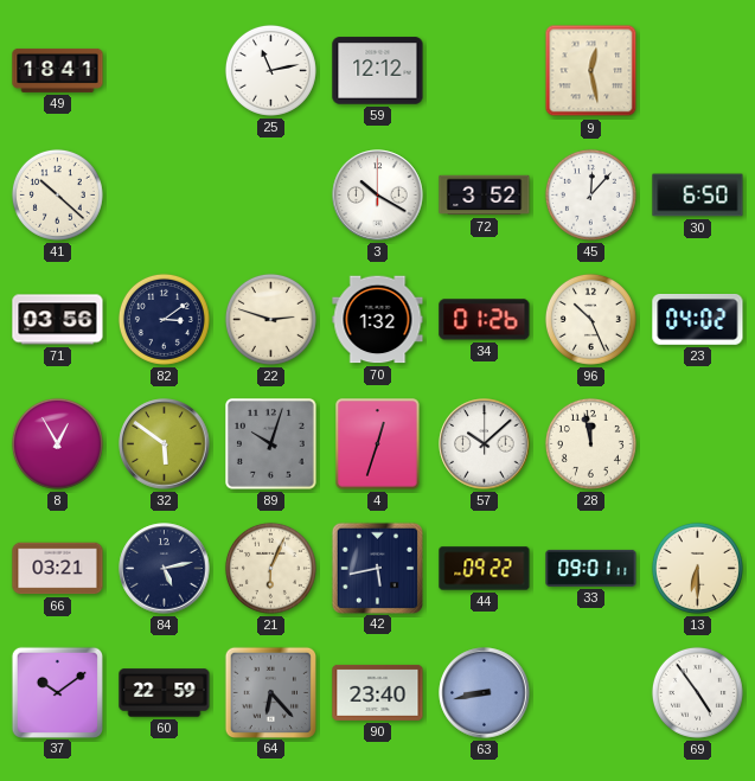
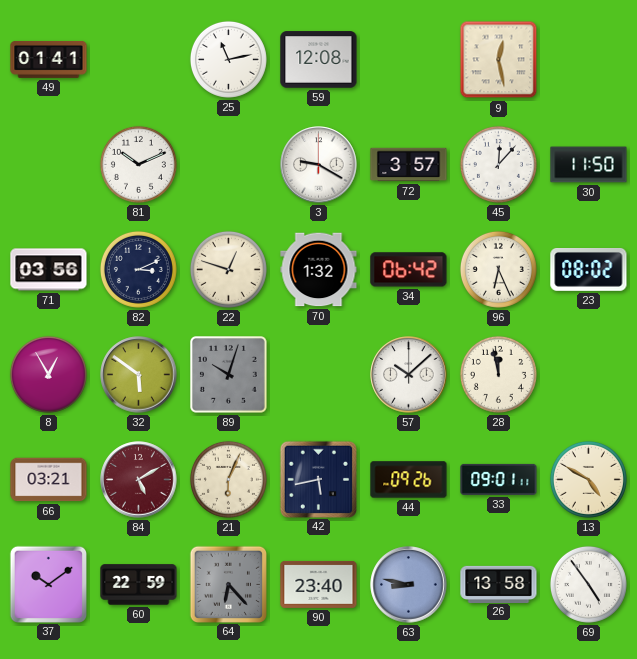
49: 18:41 -> 01:41
59: 12:12 -> 12:08
41: 10:22 -> none
81: none -> 10:11
3: 10:20 -> 9:20
72: 3:52 -> 3:57
30: 6:50 -> 11:50
82: 3:09 -> 3:11
22: 2:48 -> 12:48
34: 01:26 -> 06:42
96: 10:26 -> 6:26
23: 04:02 -> 08:02
4: 12:33 -> none
84: 5:13 -> 5:10
84 dial: navy -> burgundy
44: 09:22 -> 09:26
13: 6:30 -> 4:50
63: 8:43 -> 8:47
26: none -> 13:58
